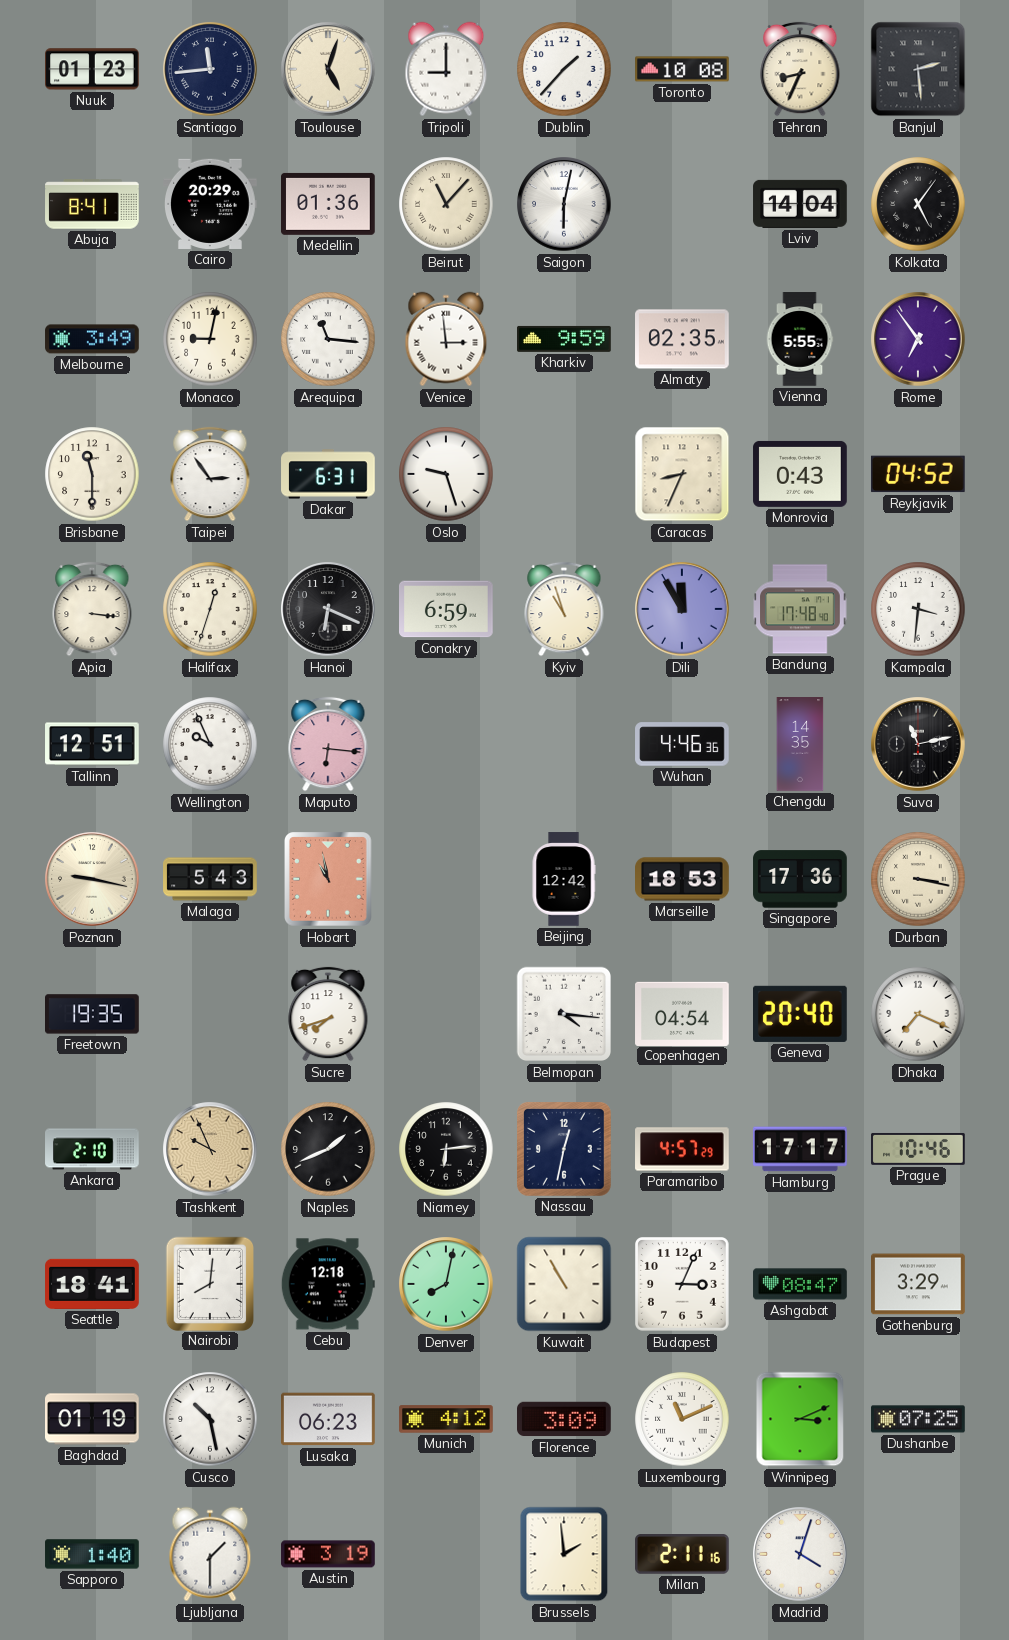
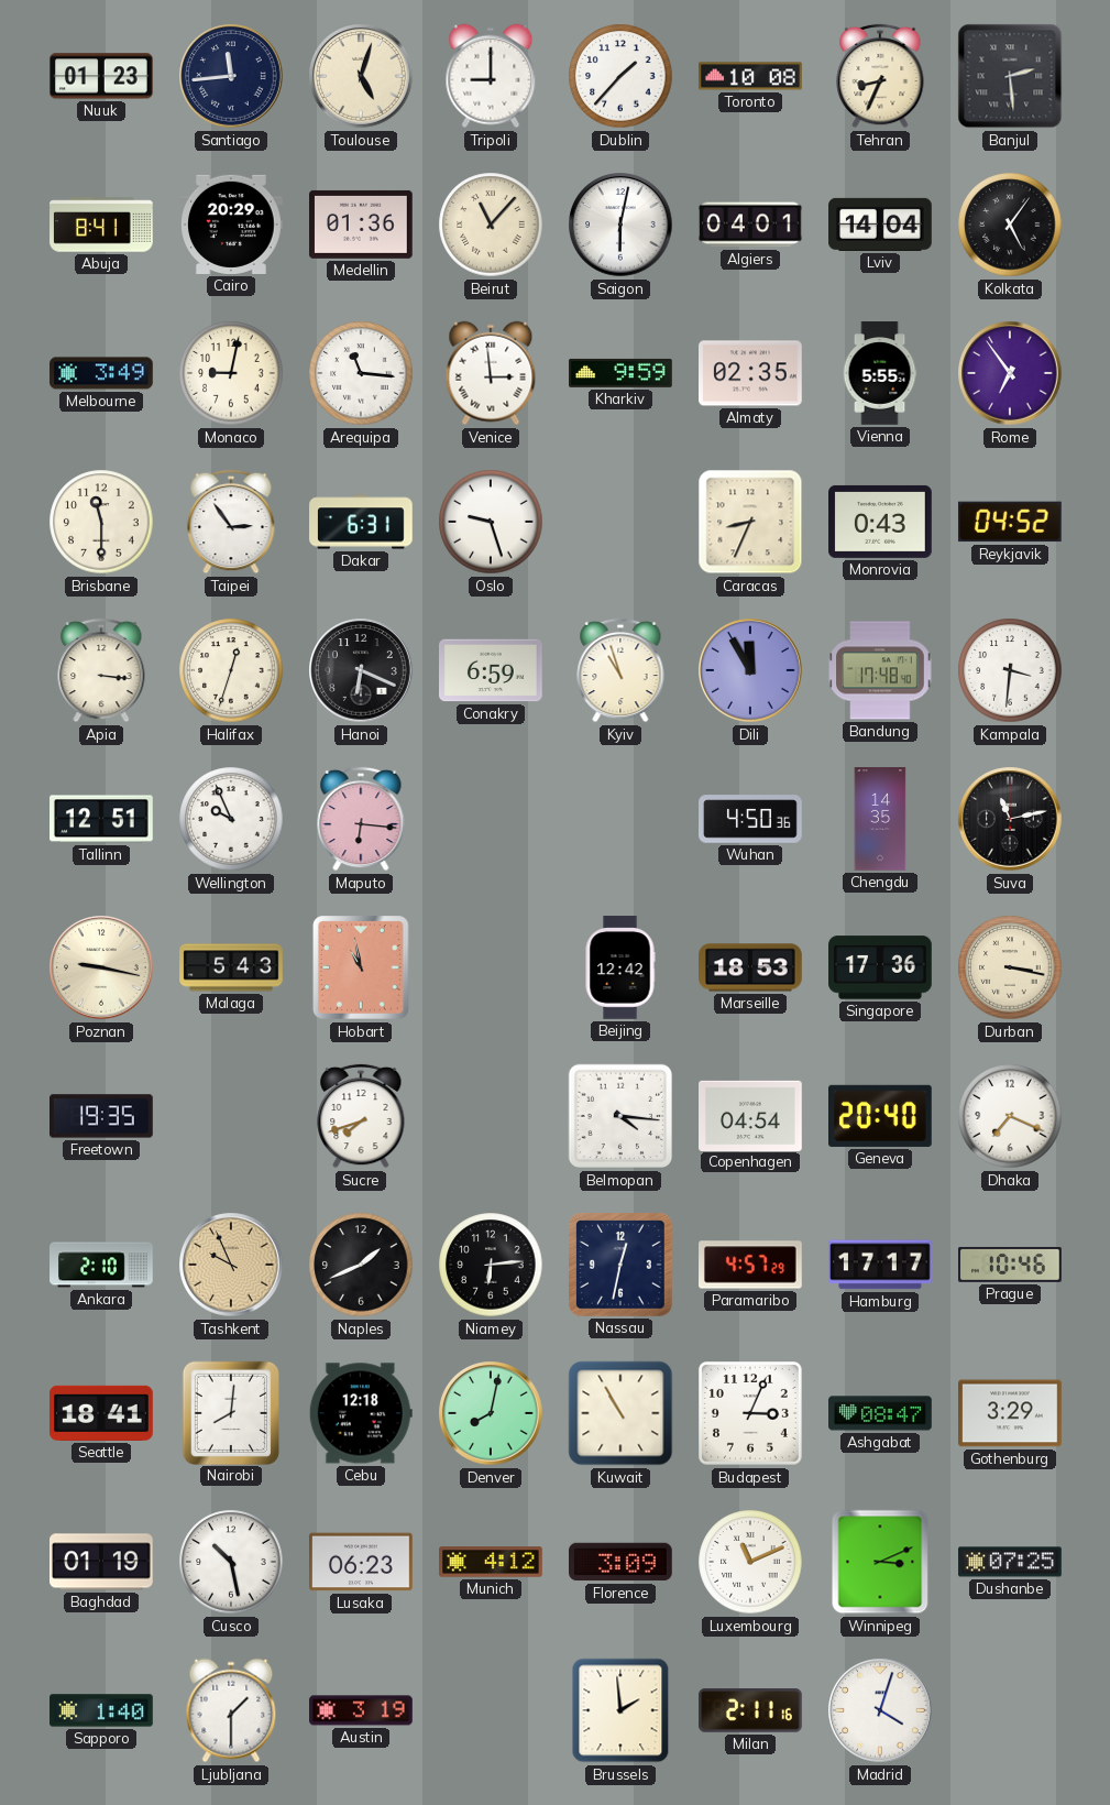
Algiers: none -> 04:01
Wuhan: 4:46 -> 4:50
